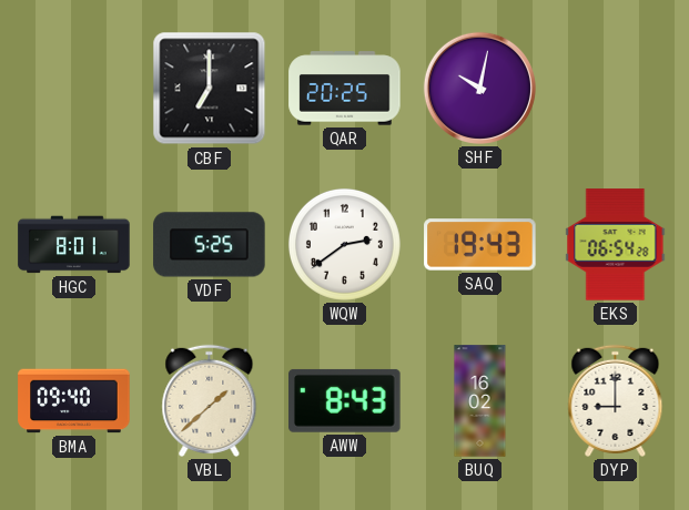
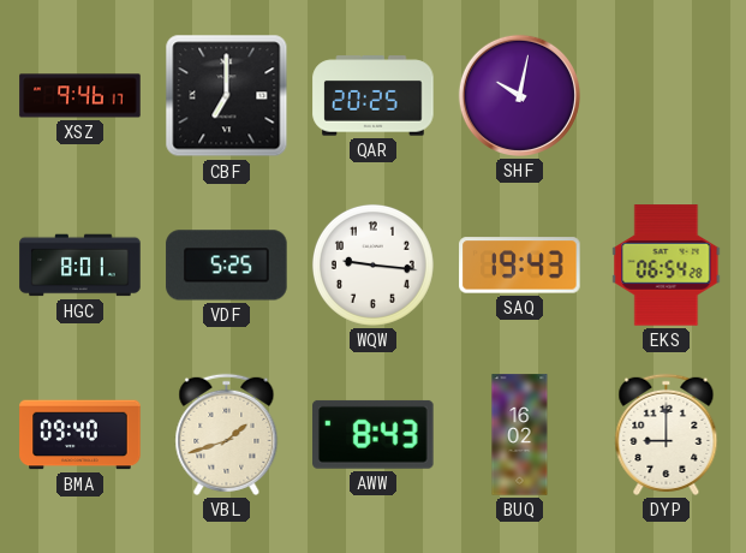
XSZ: none -> 9:46
WQW: 2:39 -> 9:16
VBL: 1:38 -> 1:42
